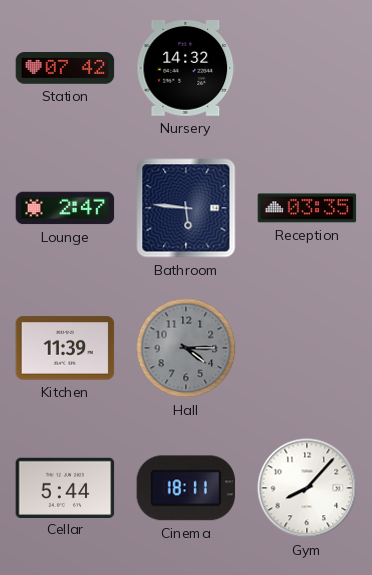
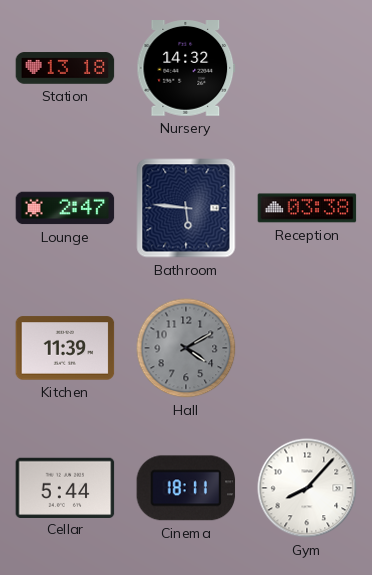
Station: 07:42 -> 13:18
Reception: 03:35 -> 03:38
Hall: 4:15 -> 4:10
